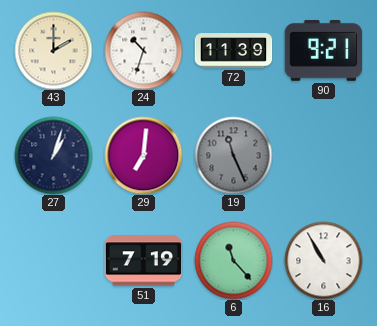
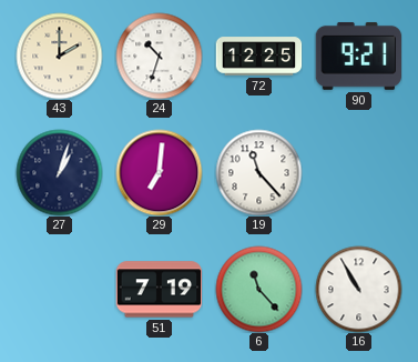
72: 11:39 -> 12:25
19: 11:26 -> 11:23
19 dial: grey -> white
